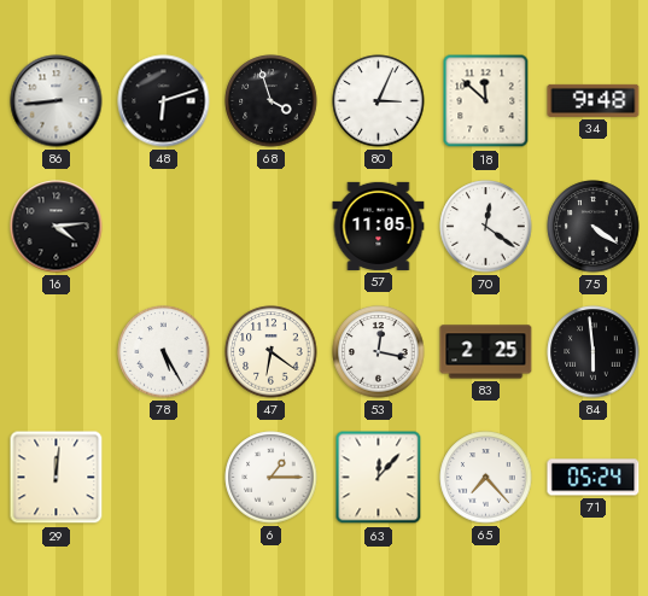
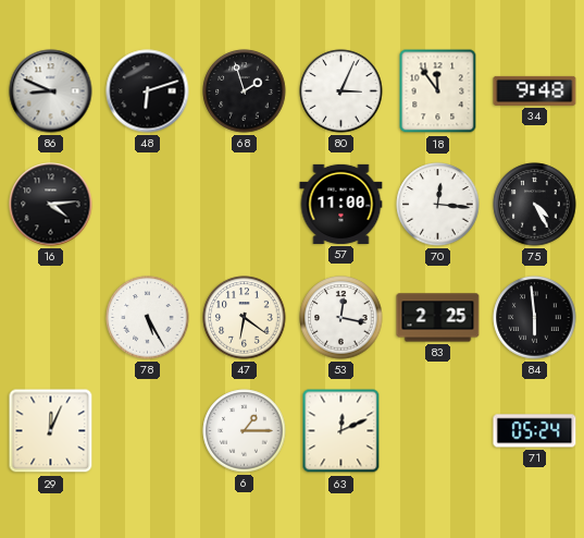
86: 8:44 -> 8:49
68: 3:57 -> 1:57
18: 11:52 -> 11:54
57: 11:05 -> 11:00
70: 12:21 -> 12:16
75: 4:21 -> 4:25
29: 12:01 -> 12:04
63: 12:07 -> 12:11
65: 7:23 -> none
